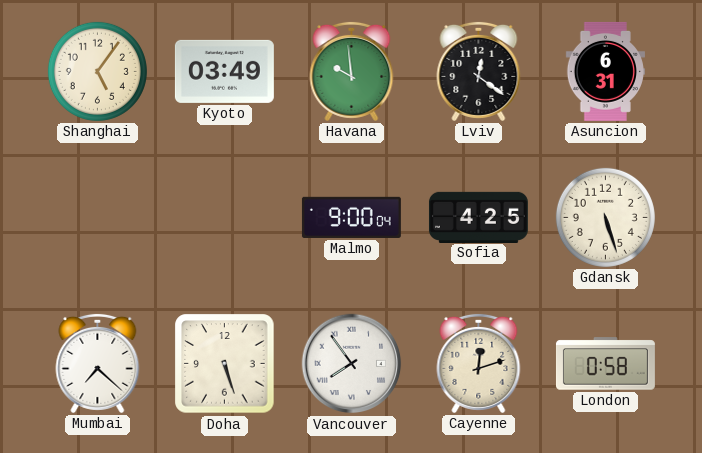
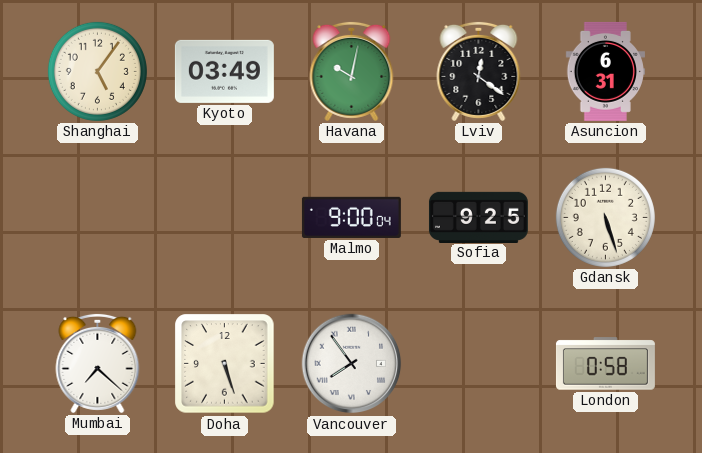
Havana: 9:59 -> 10:02
Sofia: 4:25 -> 9:25
Cayenne: 12:12 -> none
